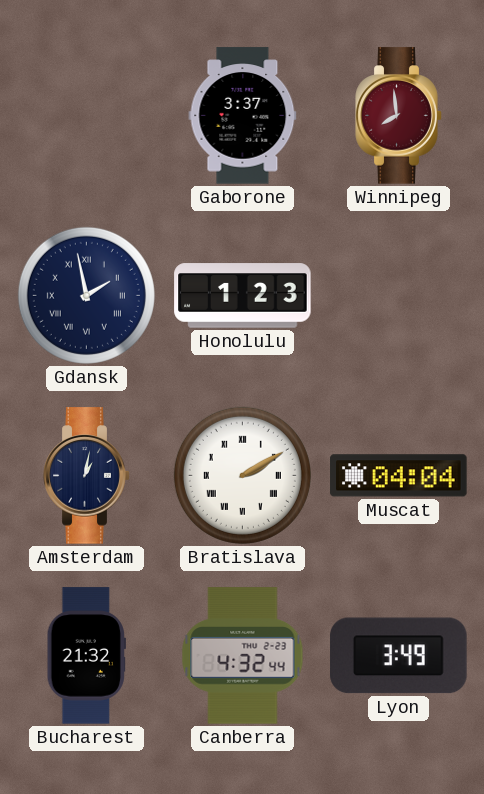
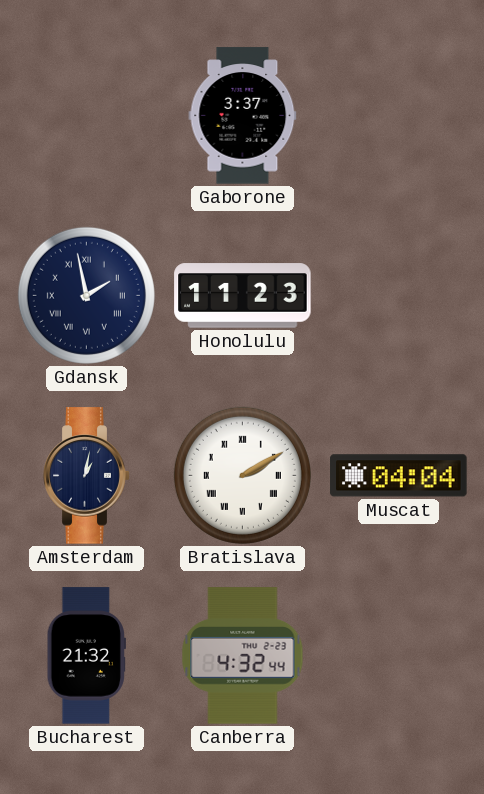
Winnipeg: 7:59 -> none
Honolulu: 1:23 -> 11:23
Lyon: 3:49 -> none
